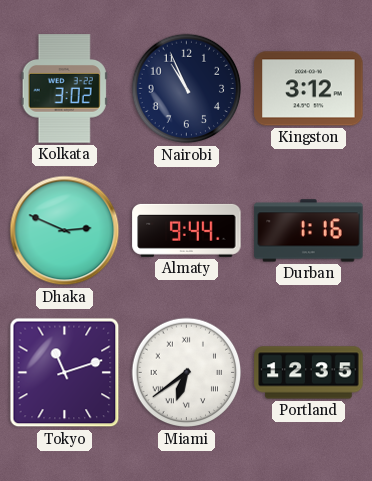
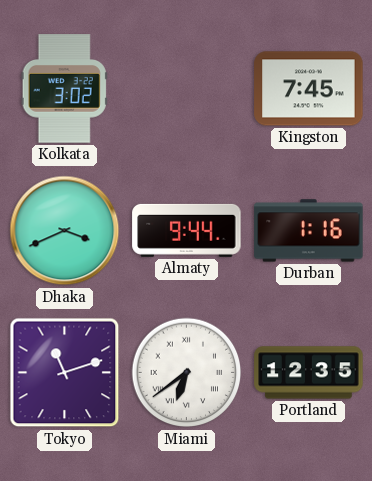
Nairobi: 10:56 -> none
Kingston: 3:12 -> 7:45
Dhaka: 2:49 -> 3:41
